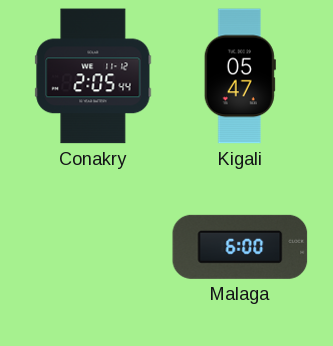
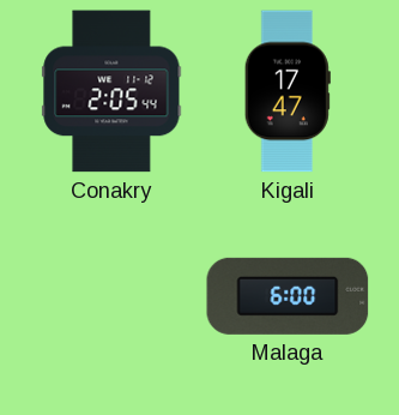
Kigali: 05:47 -> 17:47
